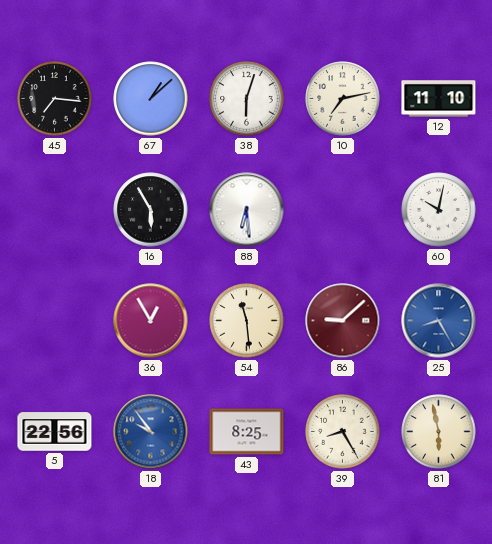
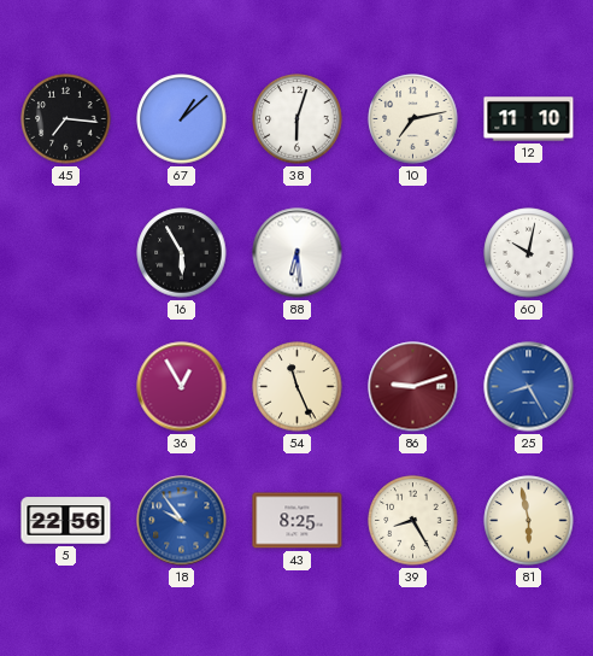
54: 11:29 -> 11:26
86: 9:08 -> 9:12
